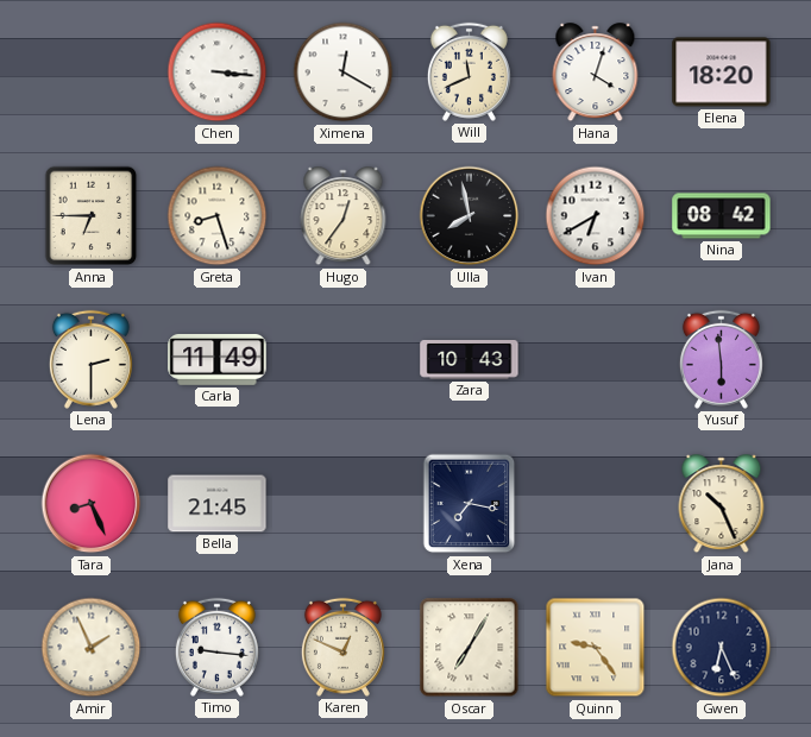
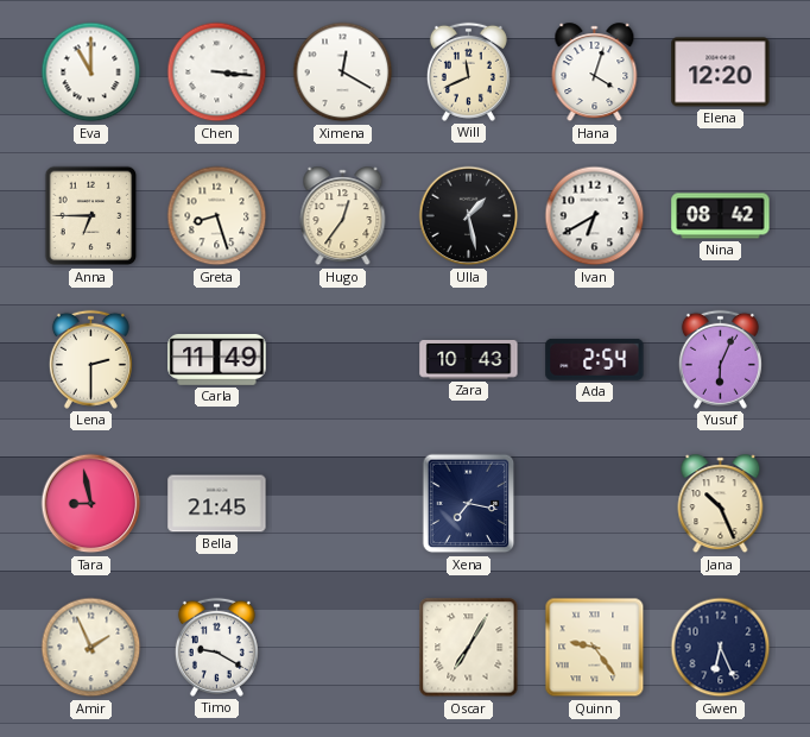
Eva: none -> 11:00
Elena: 18:20 -> 12:20
Ulla: 7:58 -> 1:28
Ada: none -> 2:54
Yusuf: 5:59 -> 6:04
Tara: 8:26 -> 8:58
Timo: 9:16 -> 9:20
Karen: 12:49 -> none
